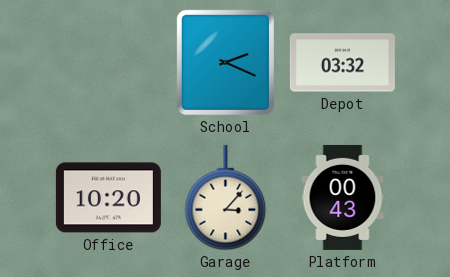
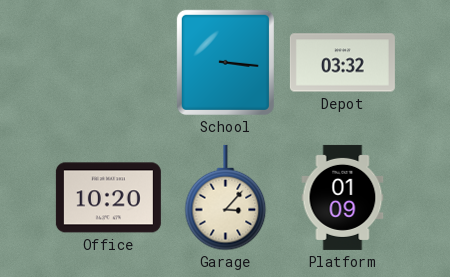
School: 2:19 -> 3:16
Platform: 00:43 -> 01:09
